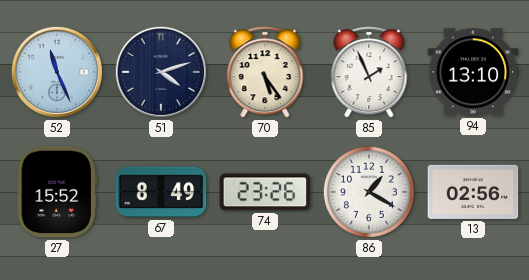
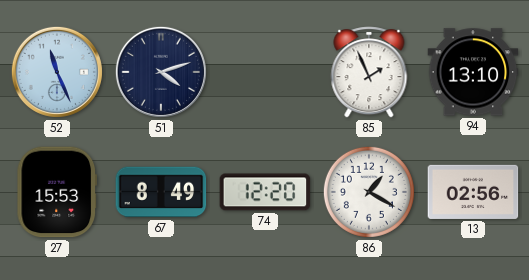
70: 5:24 -> none
27: 15:52 -> 15:53
74: 23:26 -> 12:20
